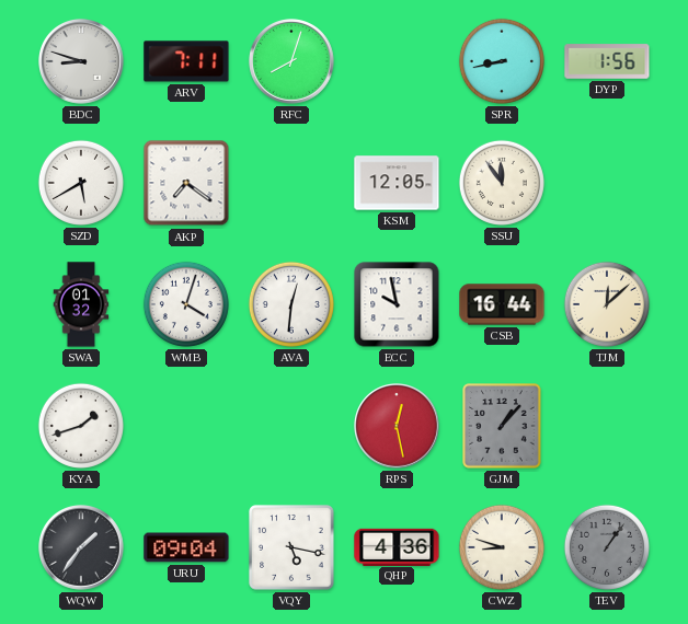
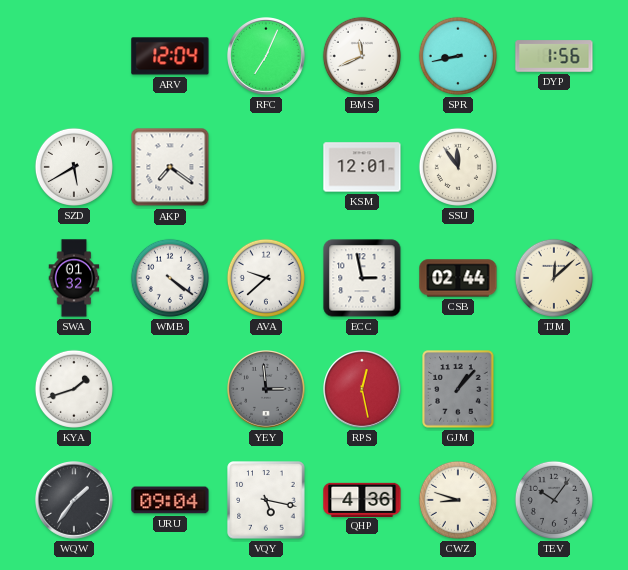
BDC: 8:48 -> none
ARV: 7:11 -> 12:04
RFC: 8:03 -> 7:04
BMS: none -> 11:41
KSM: 12:05 -> 12:01
WMB: 4:03 -> 4:21
AVA: 12:31 -> 9:38
ECC: 9:58 -> 2:58
CSB: 16:44 -> 02:44
YEY: none -> 2:59
TEV: 1:06 -> 10:06
